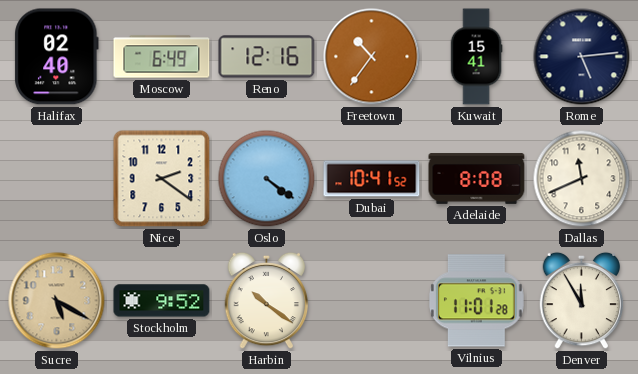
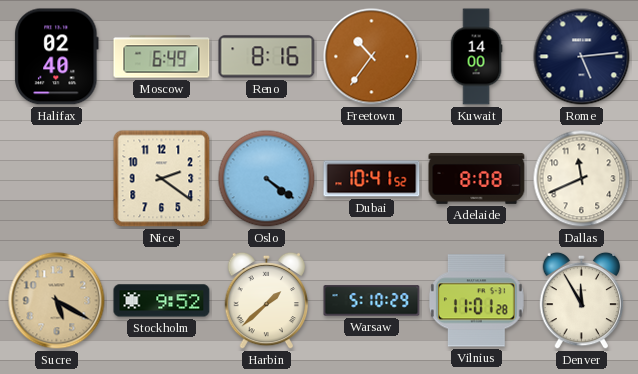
Reno: 12:16 -> 8:16
Kuwait: 15:41 -> 14:00
Harbin: 10:21 -> 1:38
Warsaw: none -> 5:10
